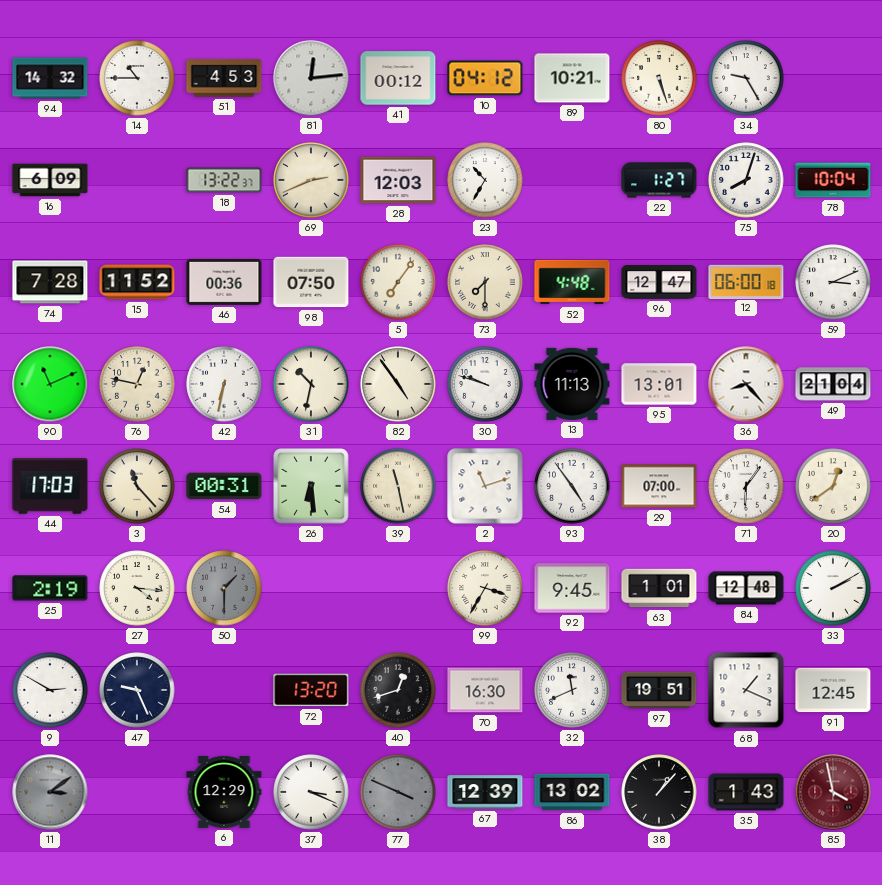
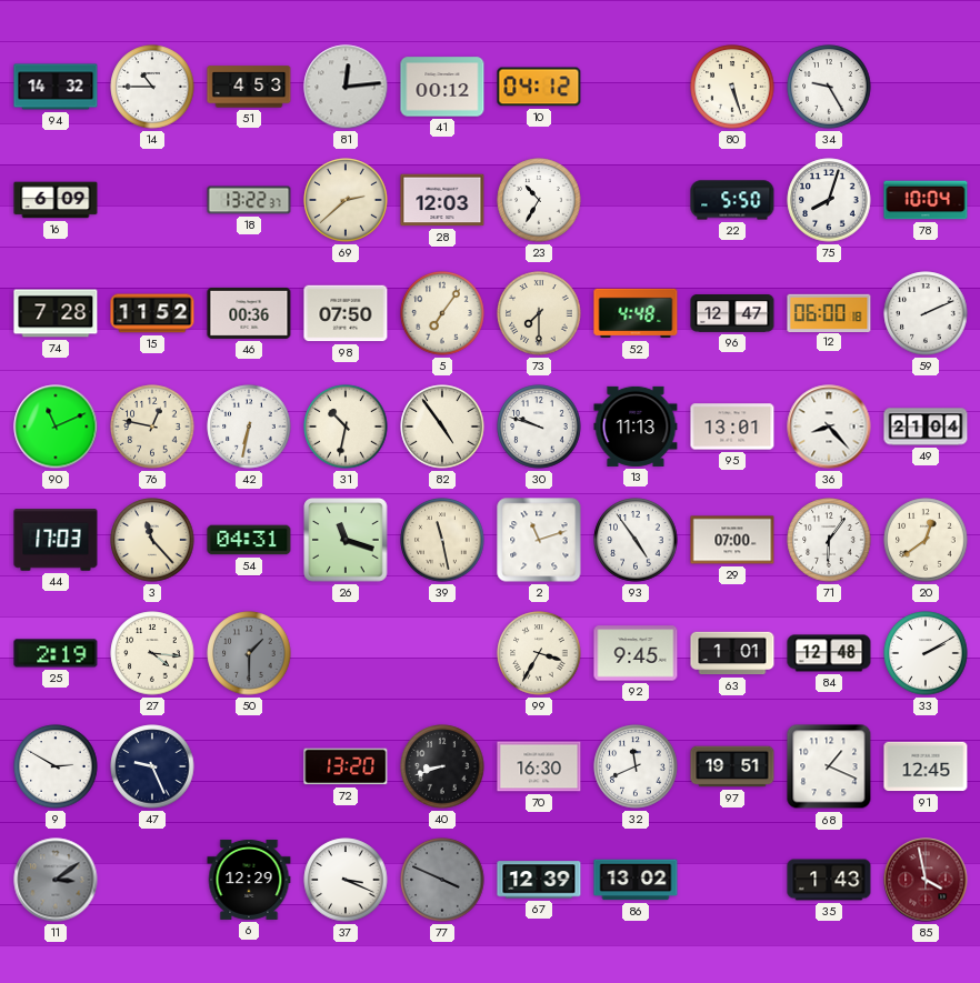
89: 10:21 -> none
69: 2:41 -> 2:38
22: 1:27 -> 5:50
59: 3:11 -> 2:11
54: 00:31 -> 04:31
26: 6:29 -> 11:18
40: 12:42 -> 8:42
38: 1:07 -> none
